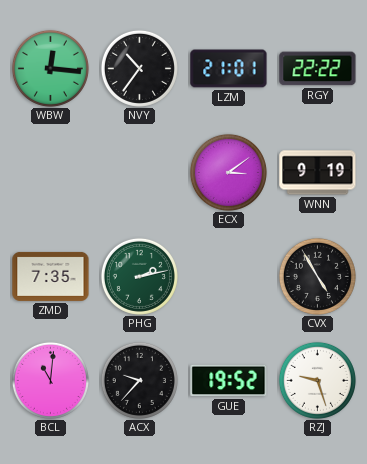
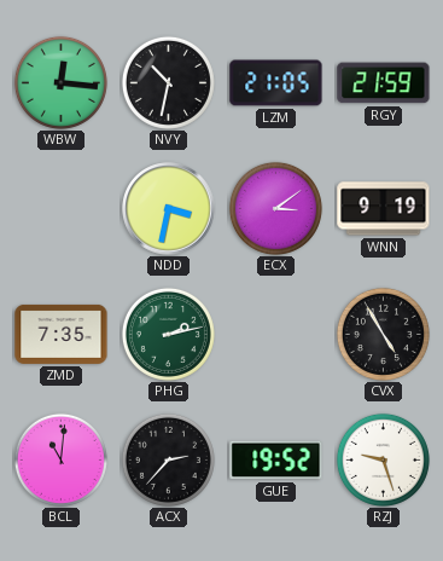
NVY: 10:36 -> 10:32
LZM: 21:01 -> 21:05
RGY: 22:22 -> 21:59
NDD: none -> 3:32
ACX: 9:37 -> 2:37
